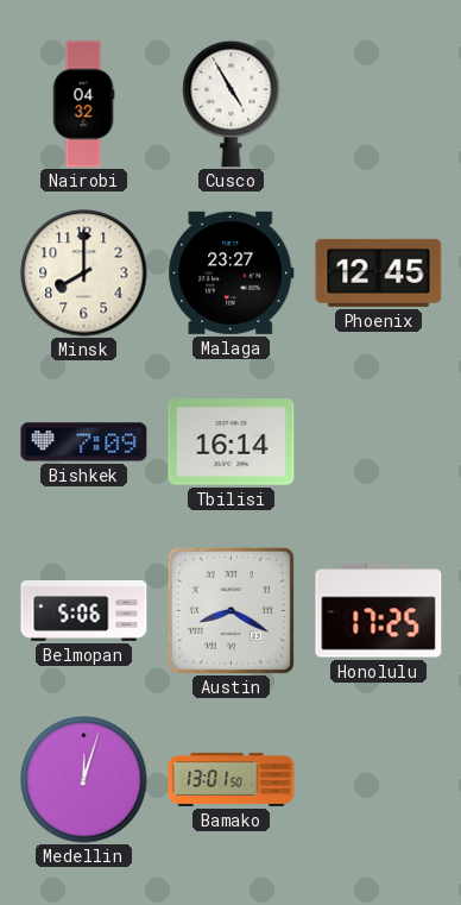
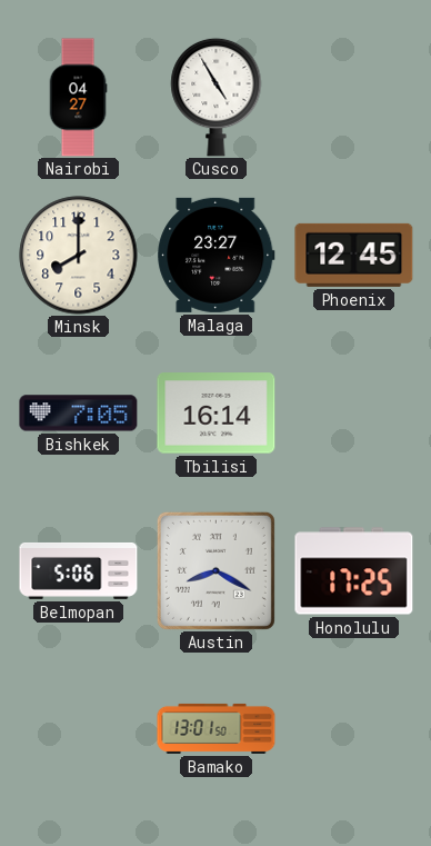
Nairobi: 04:32 -> 04:27
Bishkek: 7:09 -> 7:05
Medellin: 12:03 -> none
